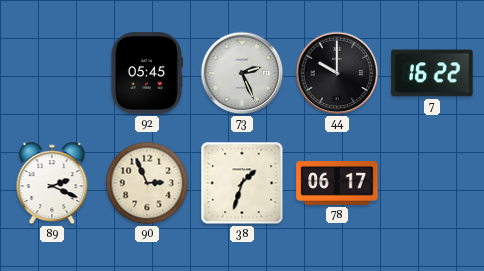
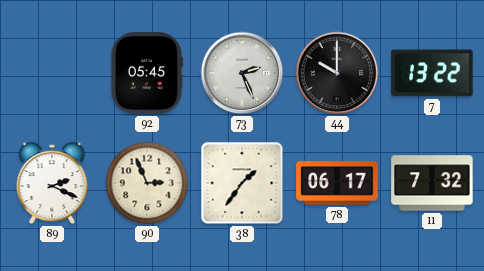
7: 16:22 -> 13:22
38: 1:33 -> 1:36
11: none -> 7:32
